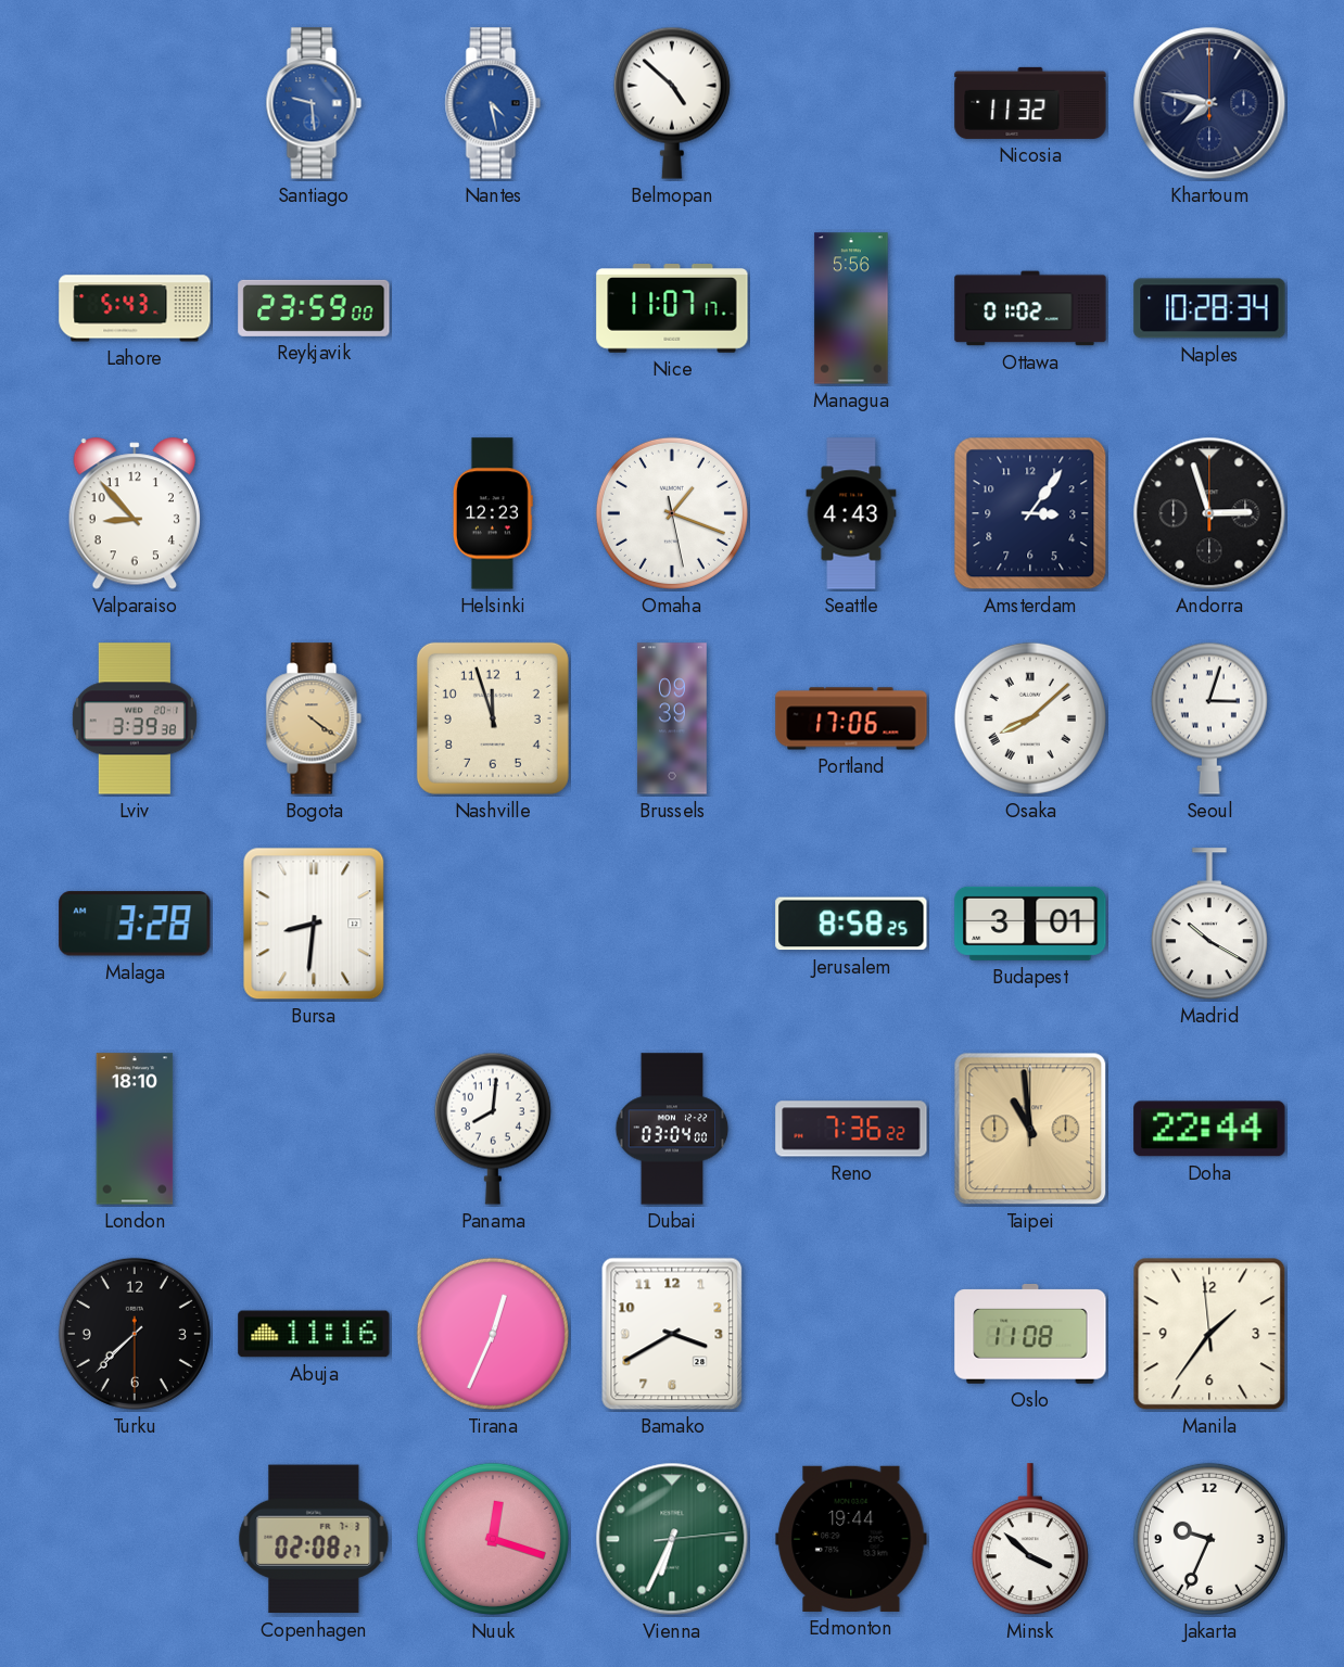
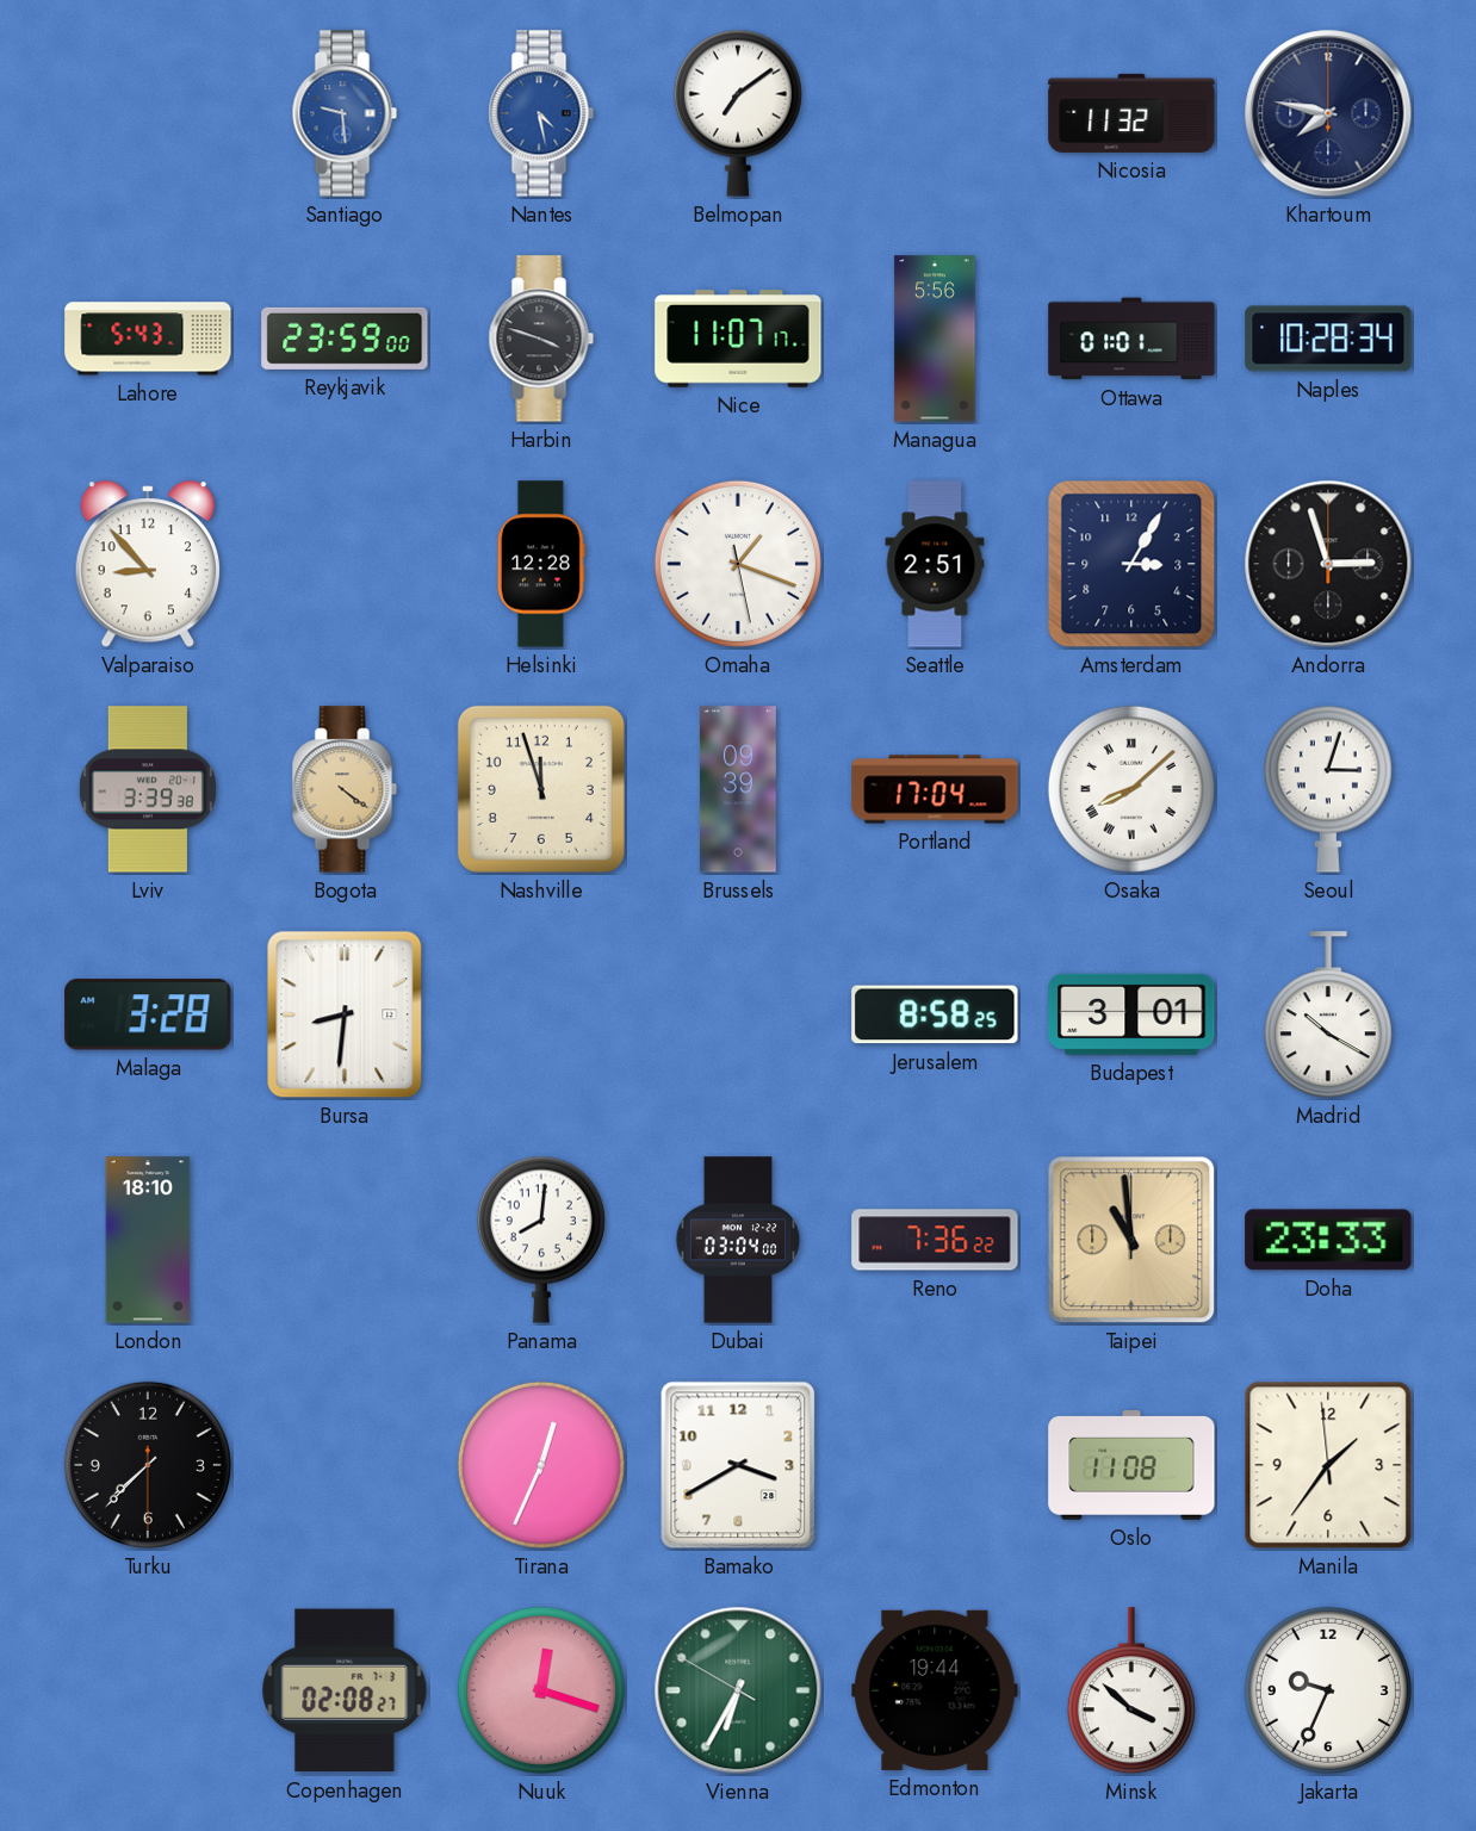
Belmopan: 4:52 -> 7:09
Harbin: none -> 3:48
Ottawa: 01:02 -> 01:01
Helsinki: 12:23 -> 12:28
Seattle: 4:43 -> 2:51
Amsterdam: 3:06 -> 3:05
Portland: 17:06 -> 17:04
Doha: 22:44 -> 23:33
Abuja: 11:16 -> none
Vienna: 6:34:14 -> 6:34:50
